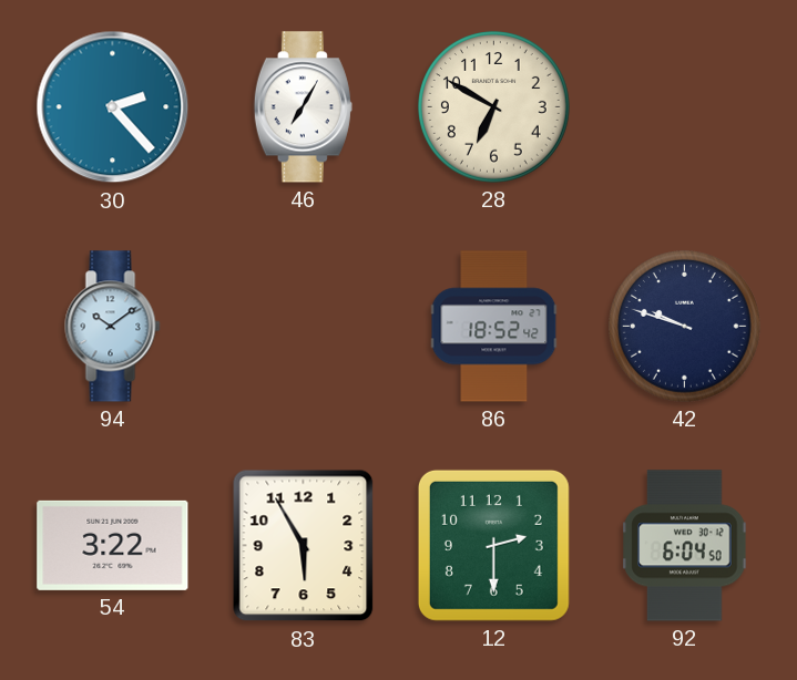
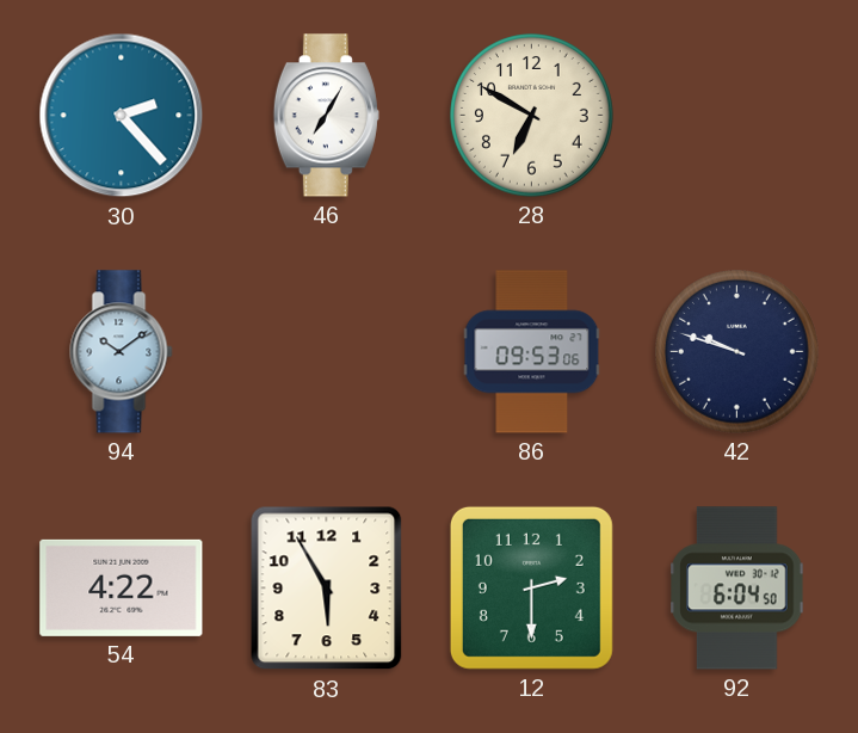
86: 18:52 -> 09:53
54: 3:22 -> 4:22
